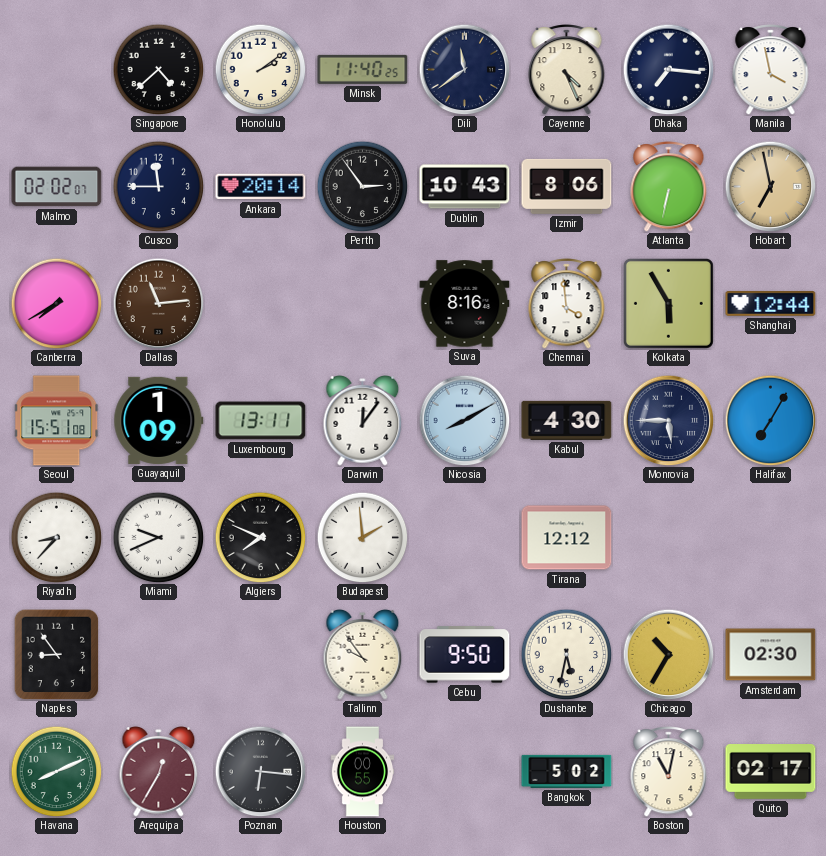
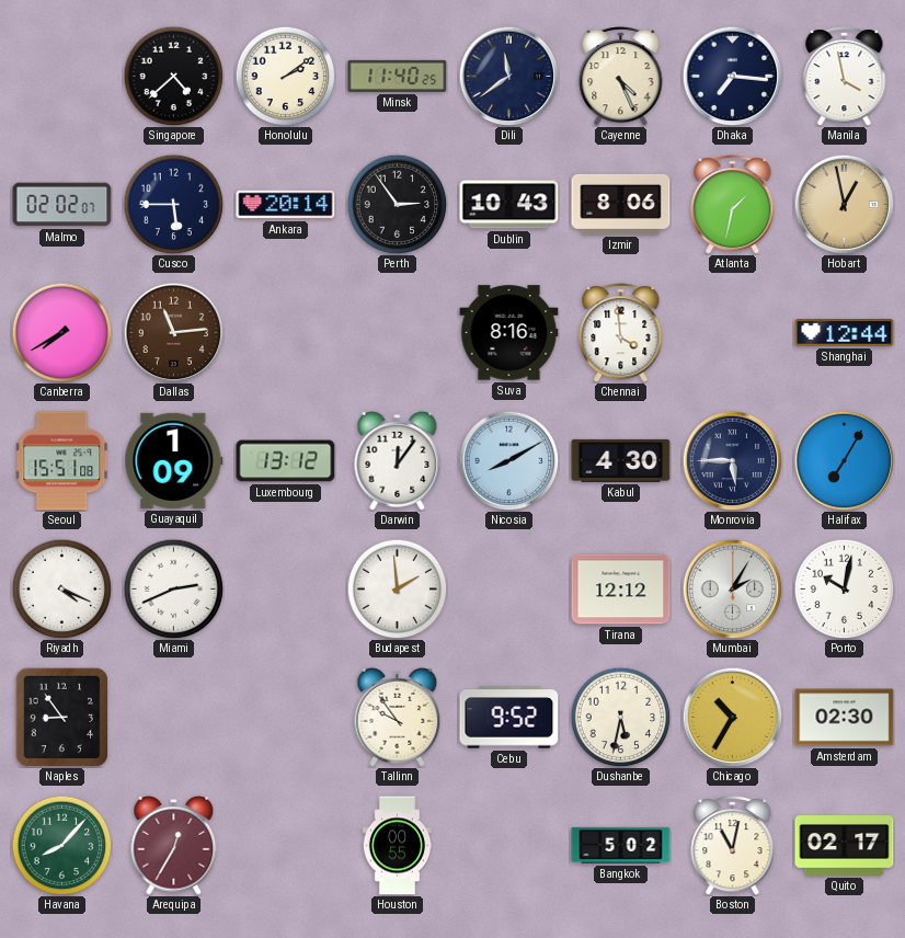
Cusco: 11:45 -> 5:45
Atlanta: 6:32 -> 1:32
Hobart: 6:58 -> 12:58
Kolkata: 5:55 -> none
Luxembourg: 13:11 -> 13:12
Riyadh: 8:37 -> 4:19
Miami: 9:41 -> 2:41
Algiers: 7:49 -> none
Mumbai: none -> 2:05
Porto: none -> 10:02
Cebu: 9:50 -> 9:52
Havana: 8:11 -> 8:07
Poznan: 6:16 -> none
